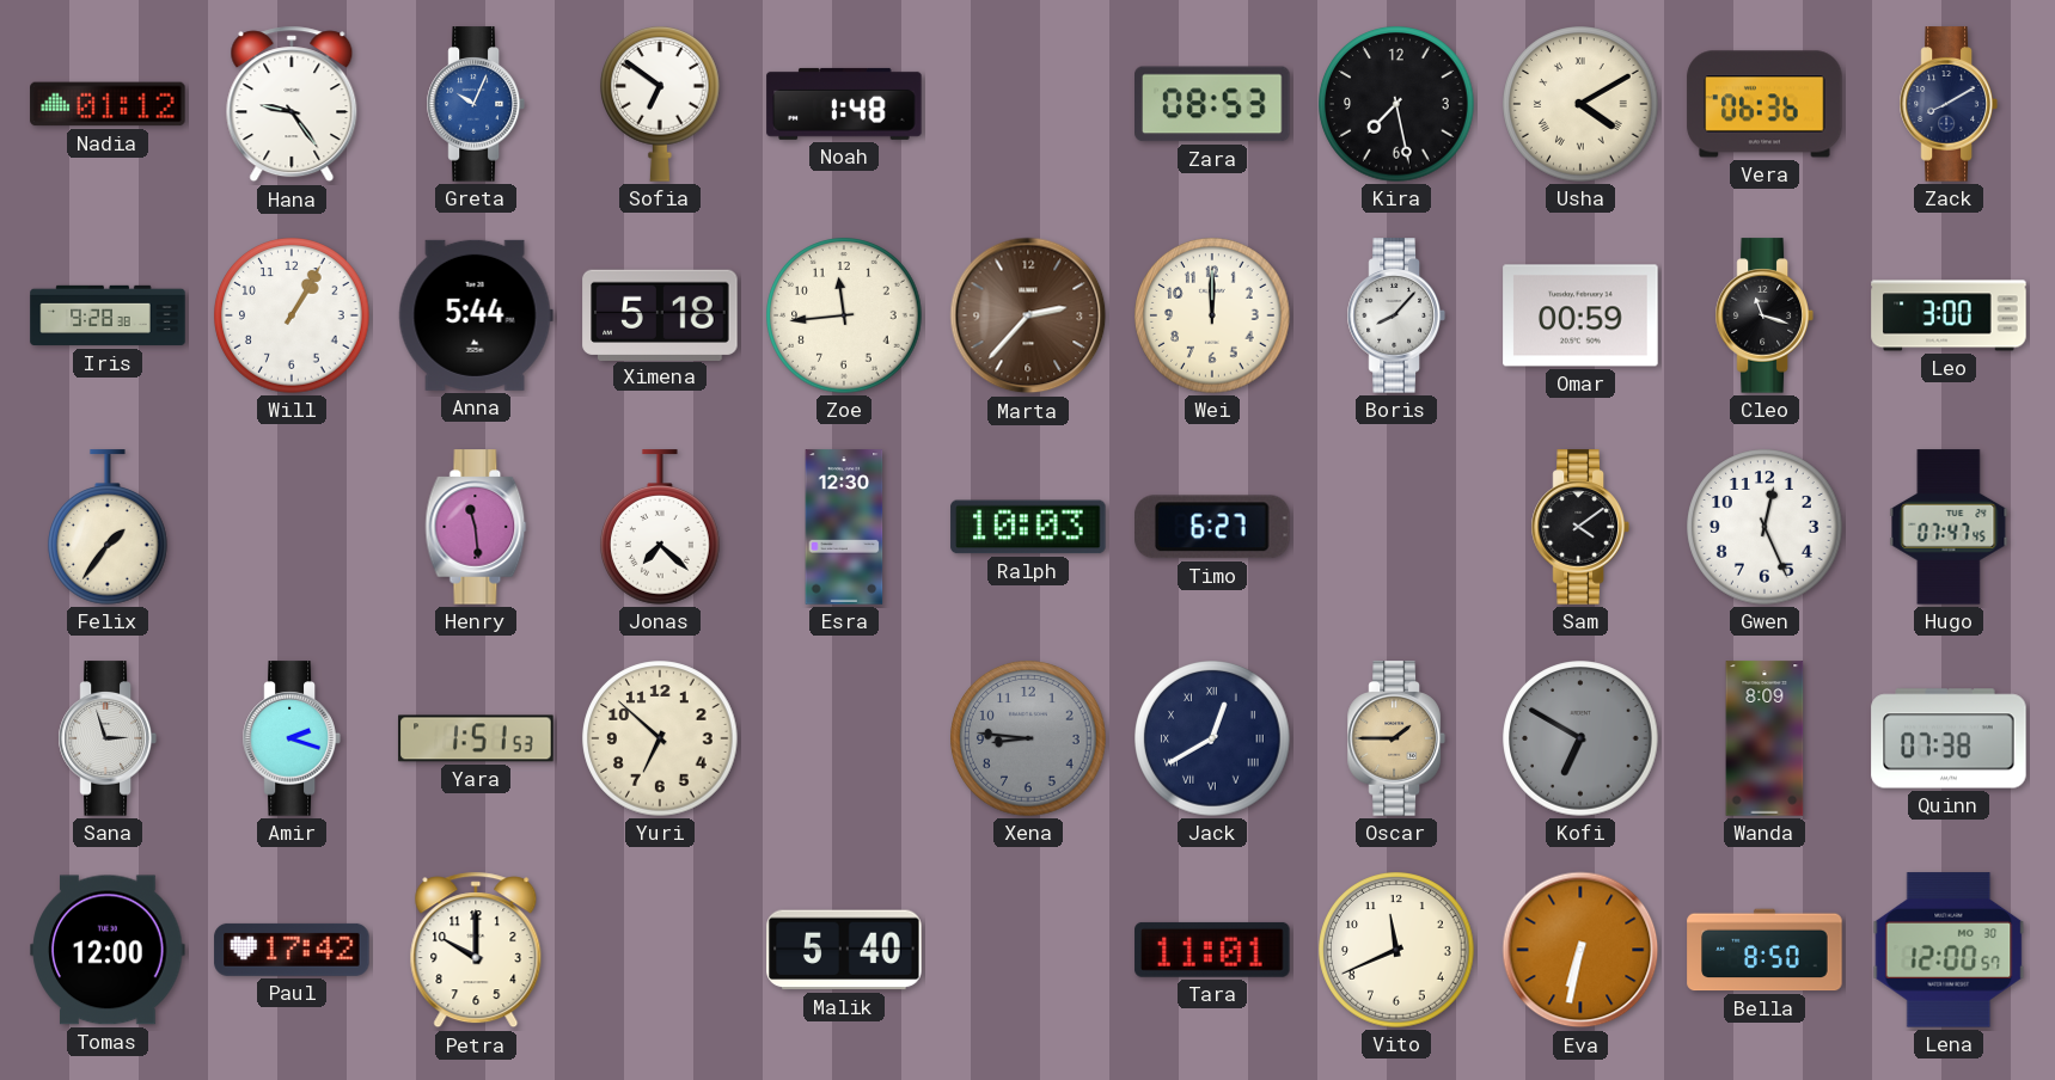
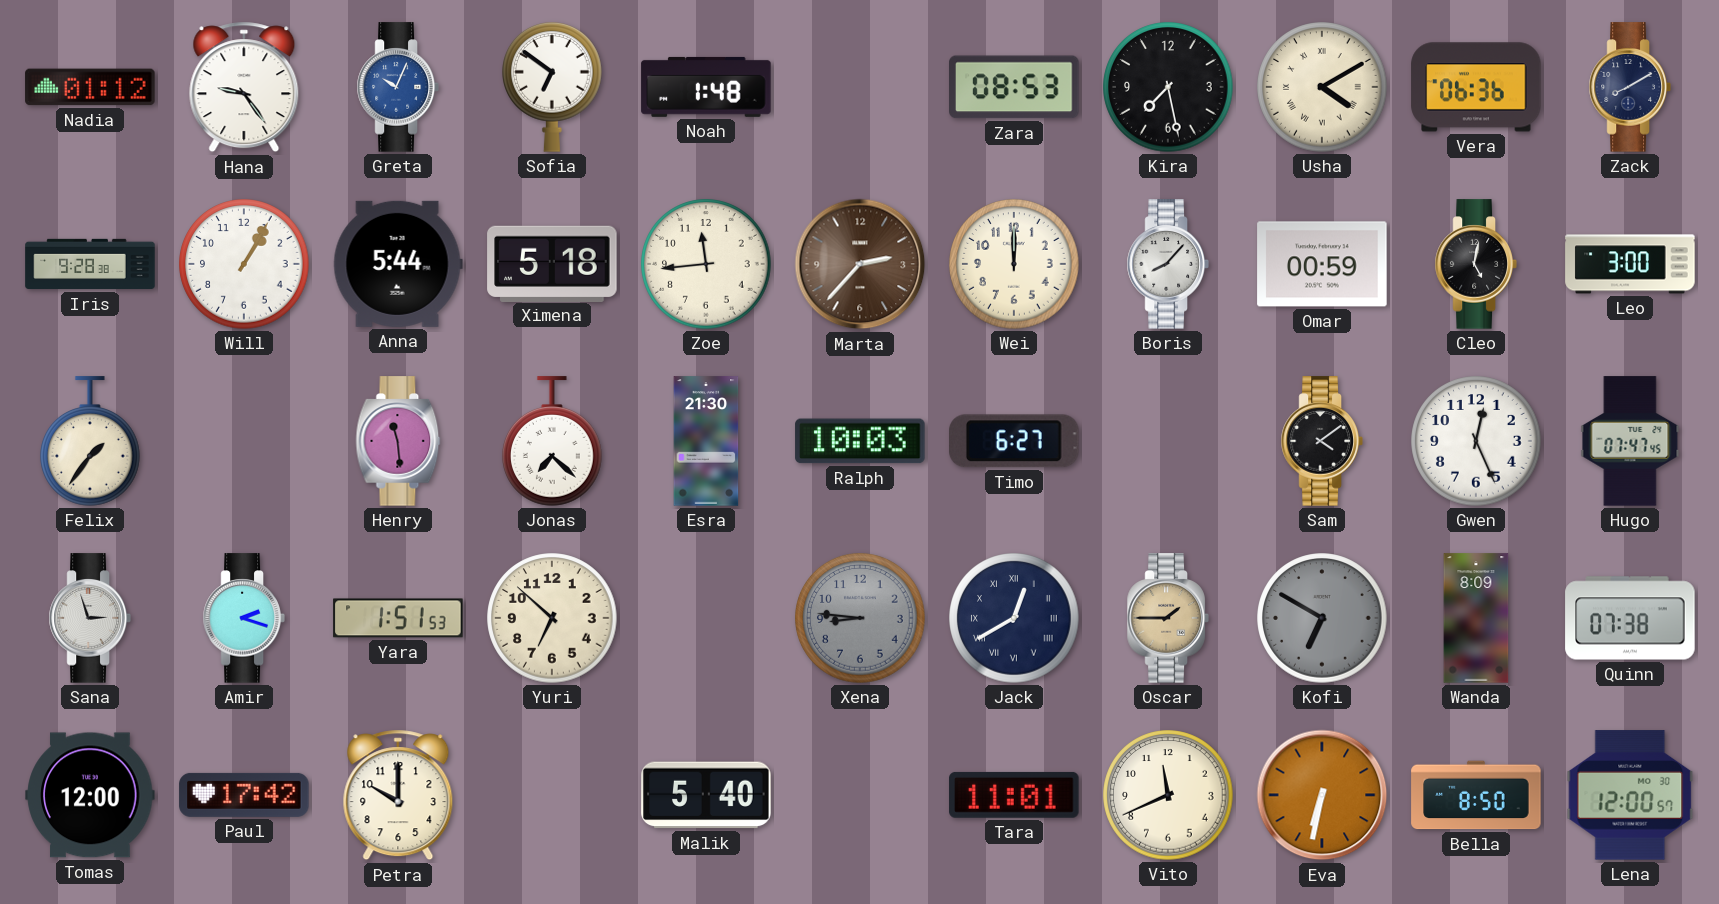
Cleo: 11:18 -> 5:02
Esra: 12:30 -> 21:30
